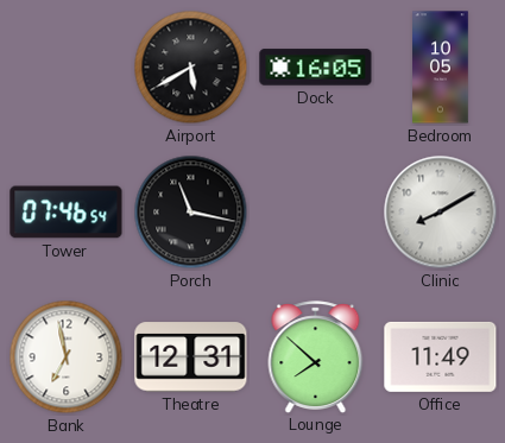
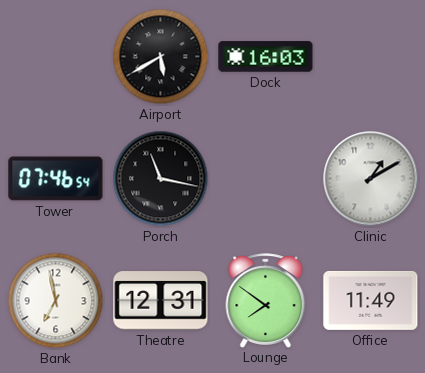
Dock: 16:05 -> 16:03
Bedroom: 10:05 -> none
Clinic: 8:10 -> 1:10
Lounge: 7:52 -> 7:51
